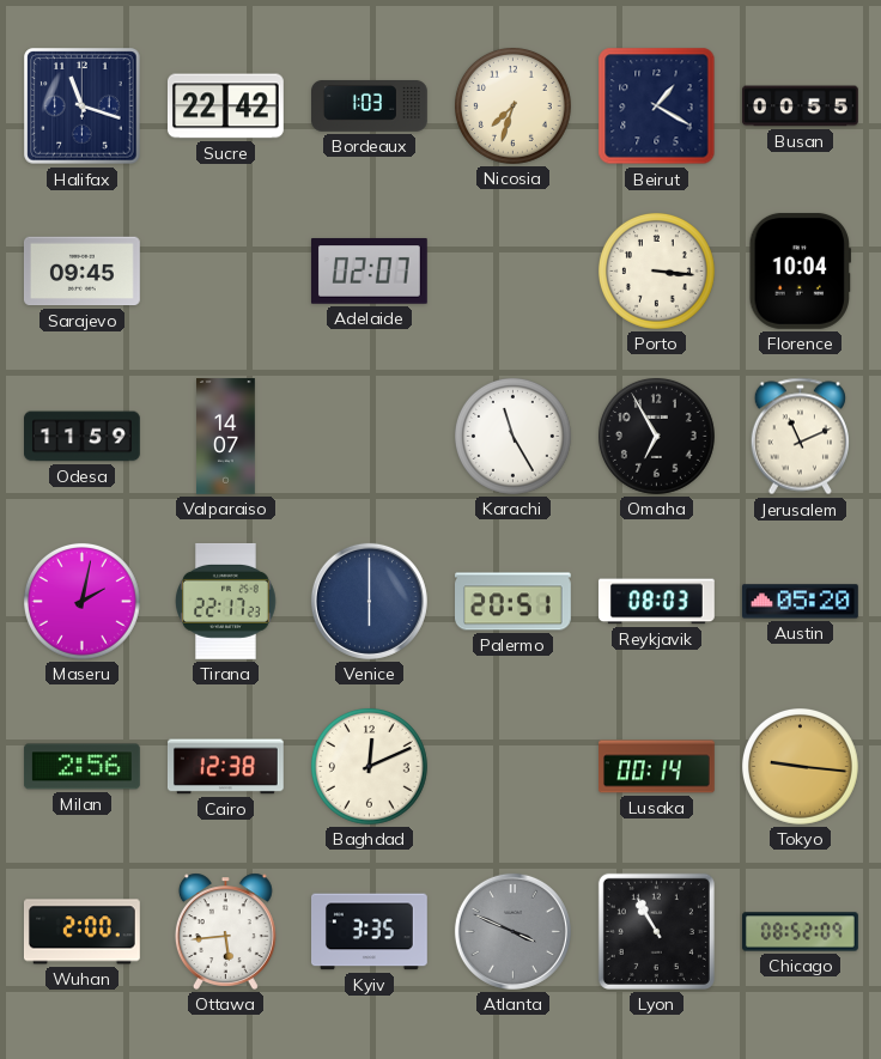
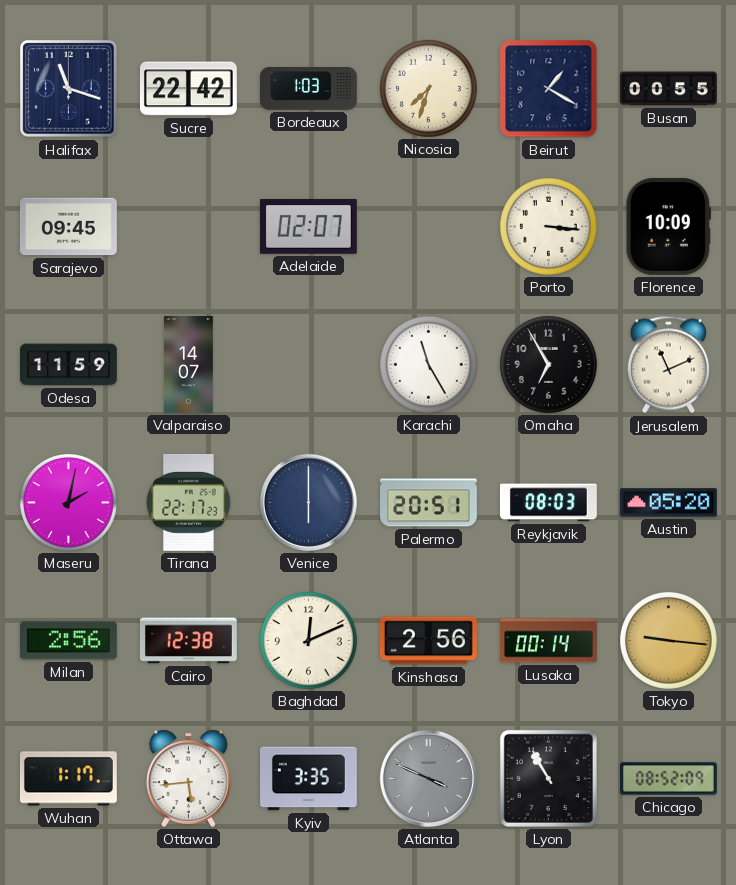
Florence: 10:04 -> 10:09
Kinshasa: none -> 2:56
Wuhan: 2:00 -> 1:17
